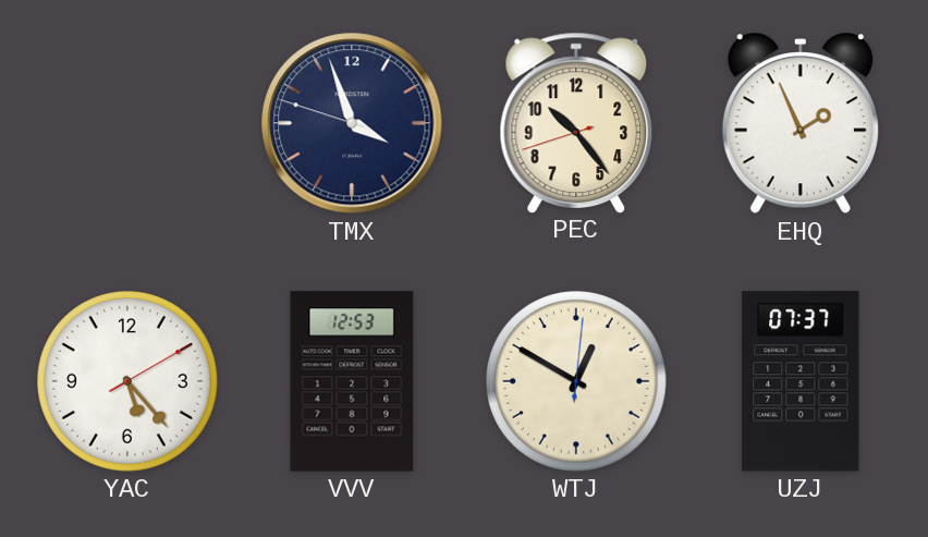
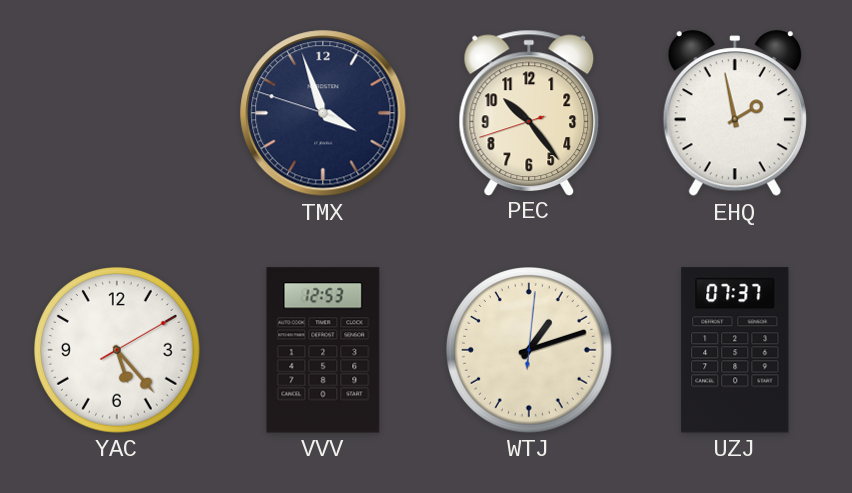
EHQ: 1:56 -> 1:58
WTJ: 12:50 -> 1:12
